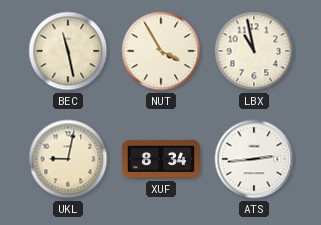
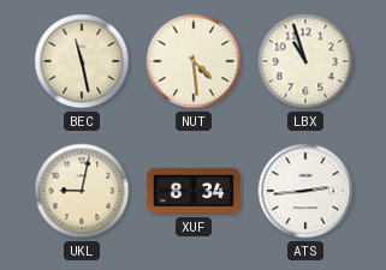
NUT: 3:55 -> 4:29
LBX: 10:58 -> 10:57
